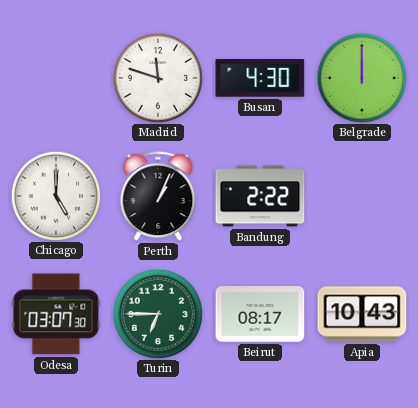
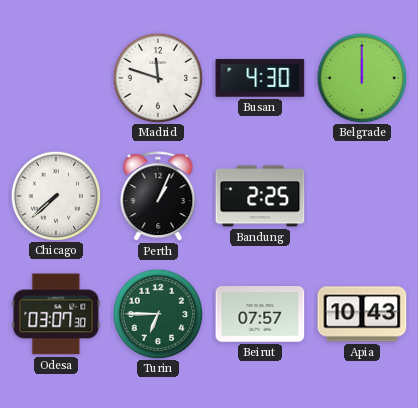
Chicago: 5:00 -> 7:38
Bandung: 2:22 -> 2:25
Beirut: 08:17 -> 07:57
